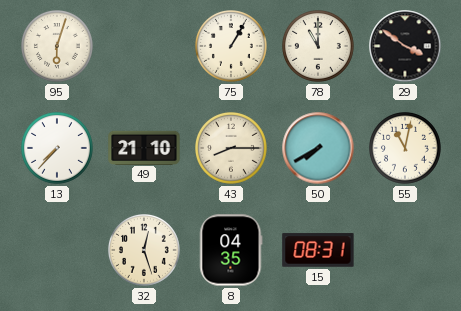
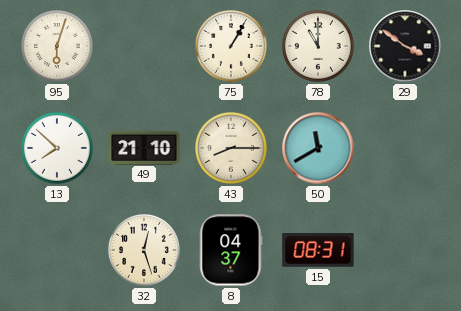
13: 7:37 -> 7:52
50: 7:40 -> 11:40
55: 11:02 -> none
8: 04:35 -> 04:37
